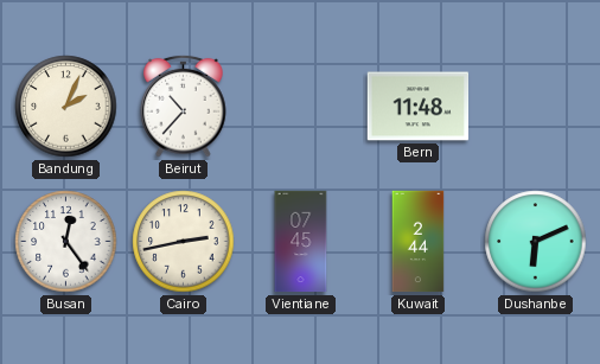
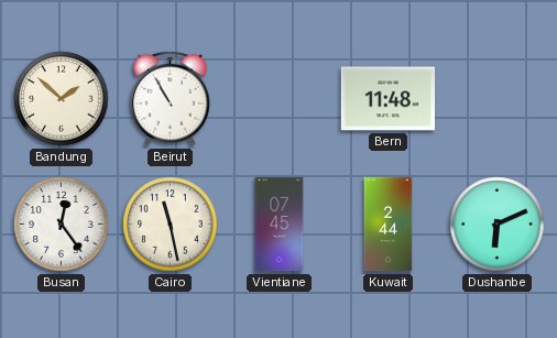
Bandung: 2:04 -> 1:52
Beirut: 10:37 -> 10:55
Cairo: 2:43 -> 11:28
